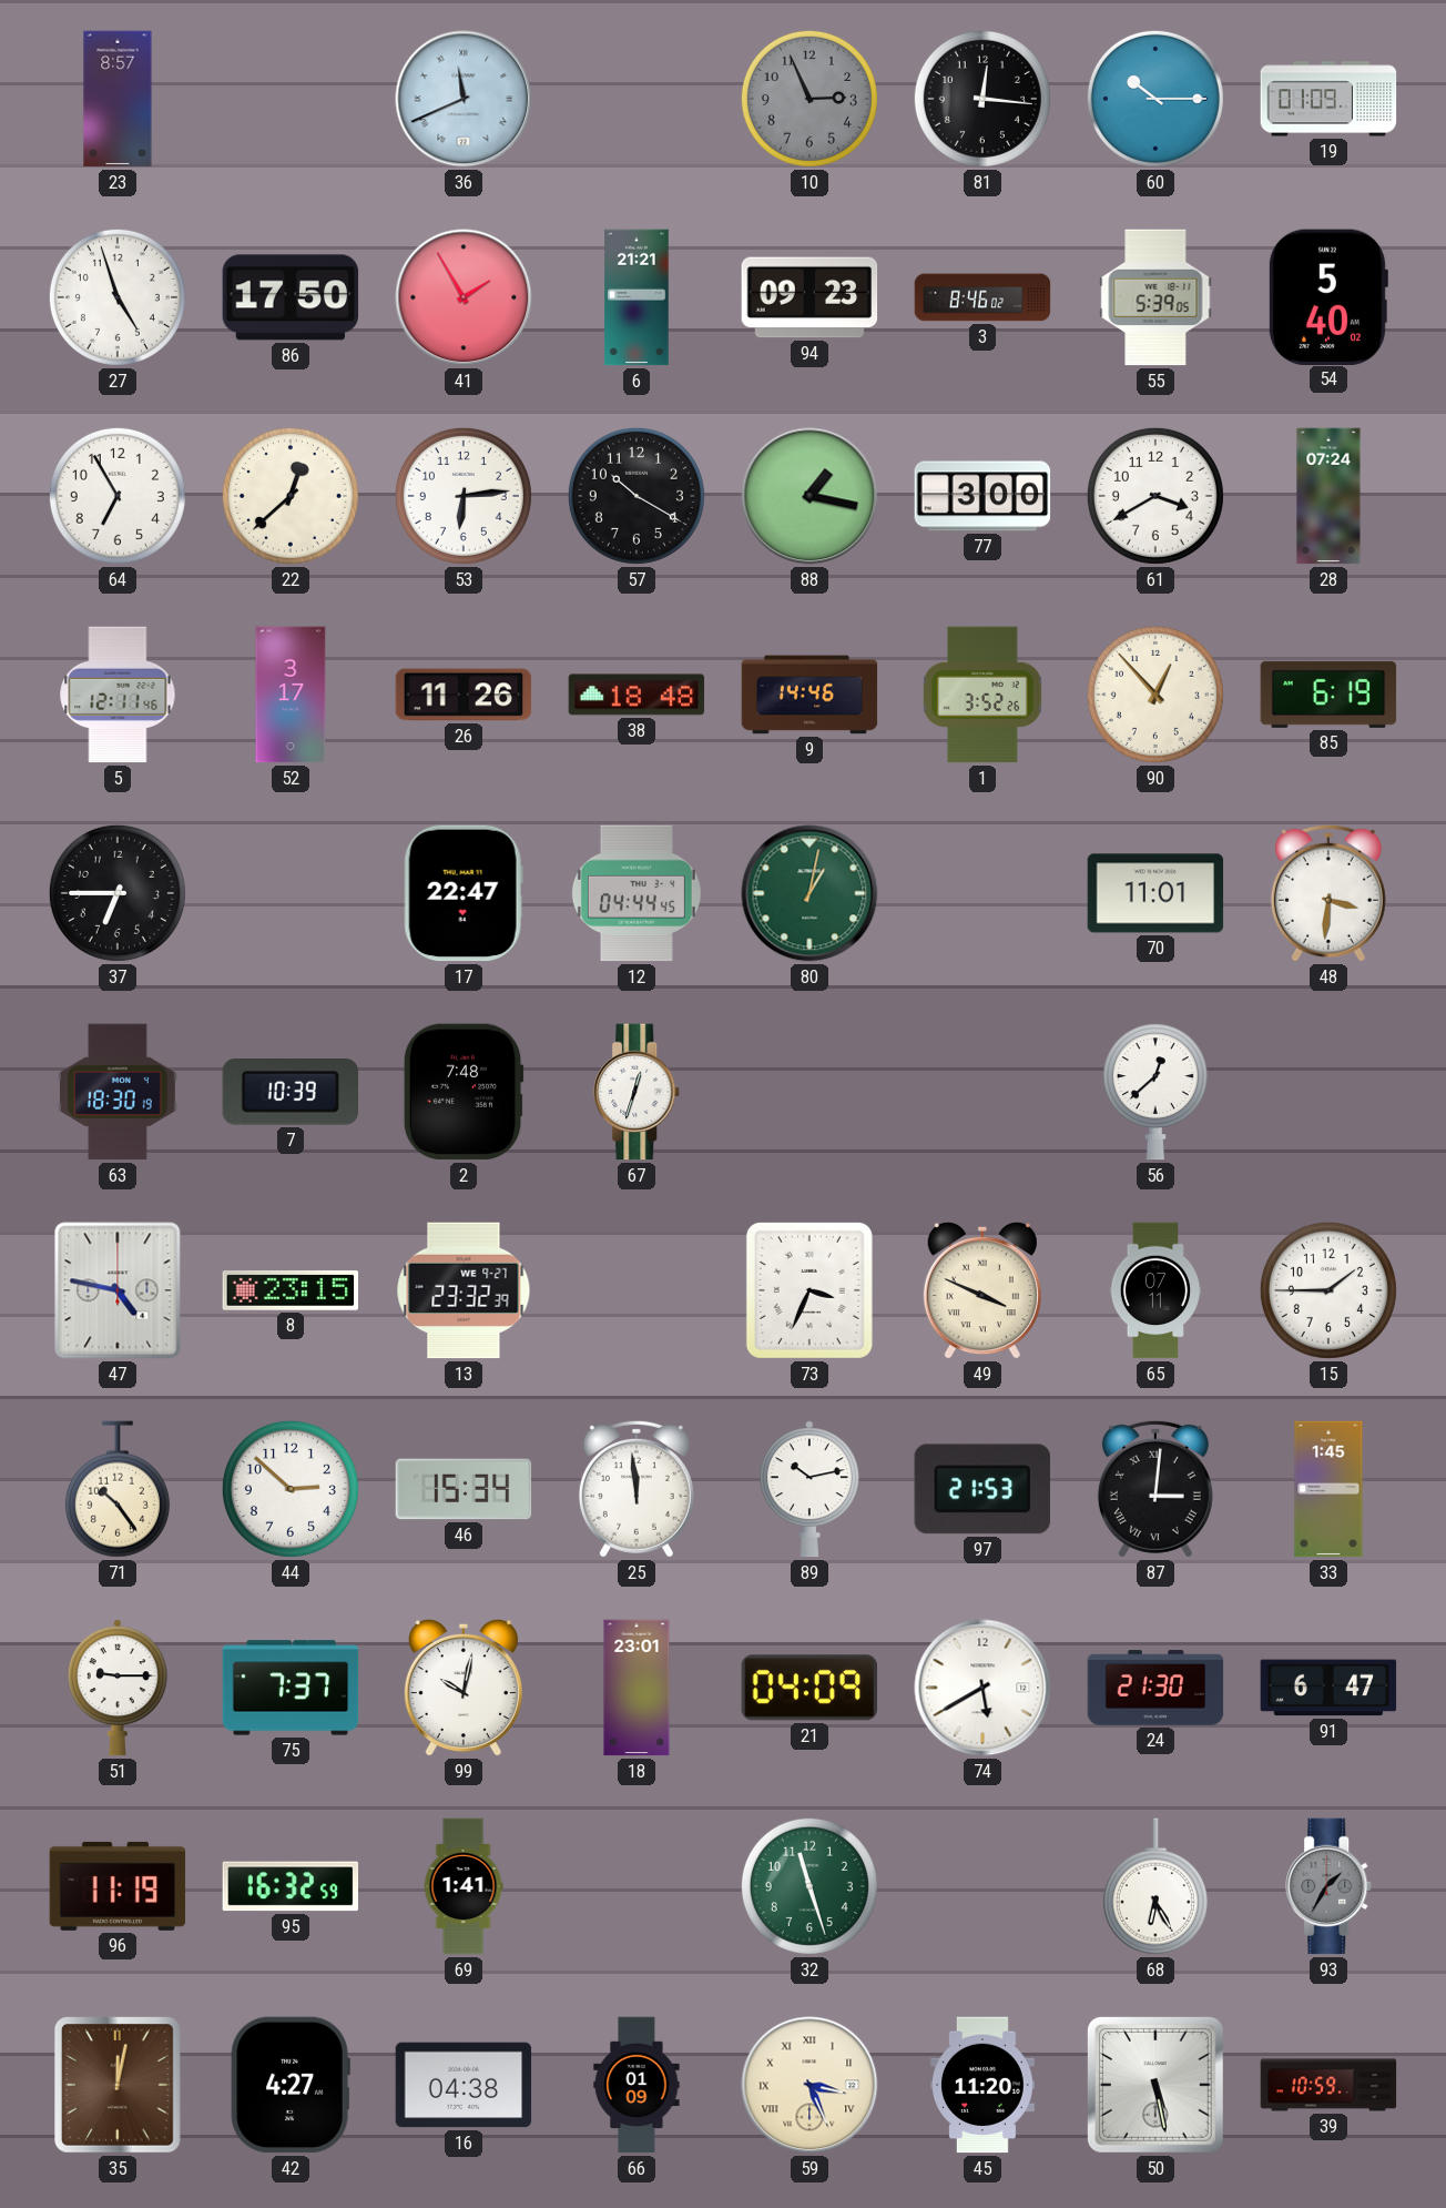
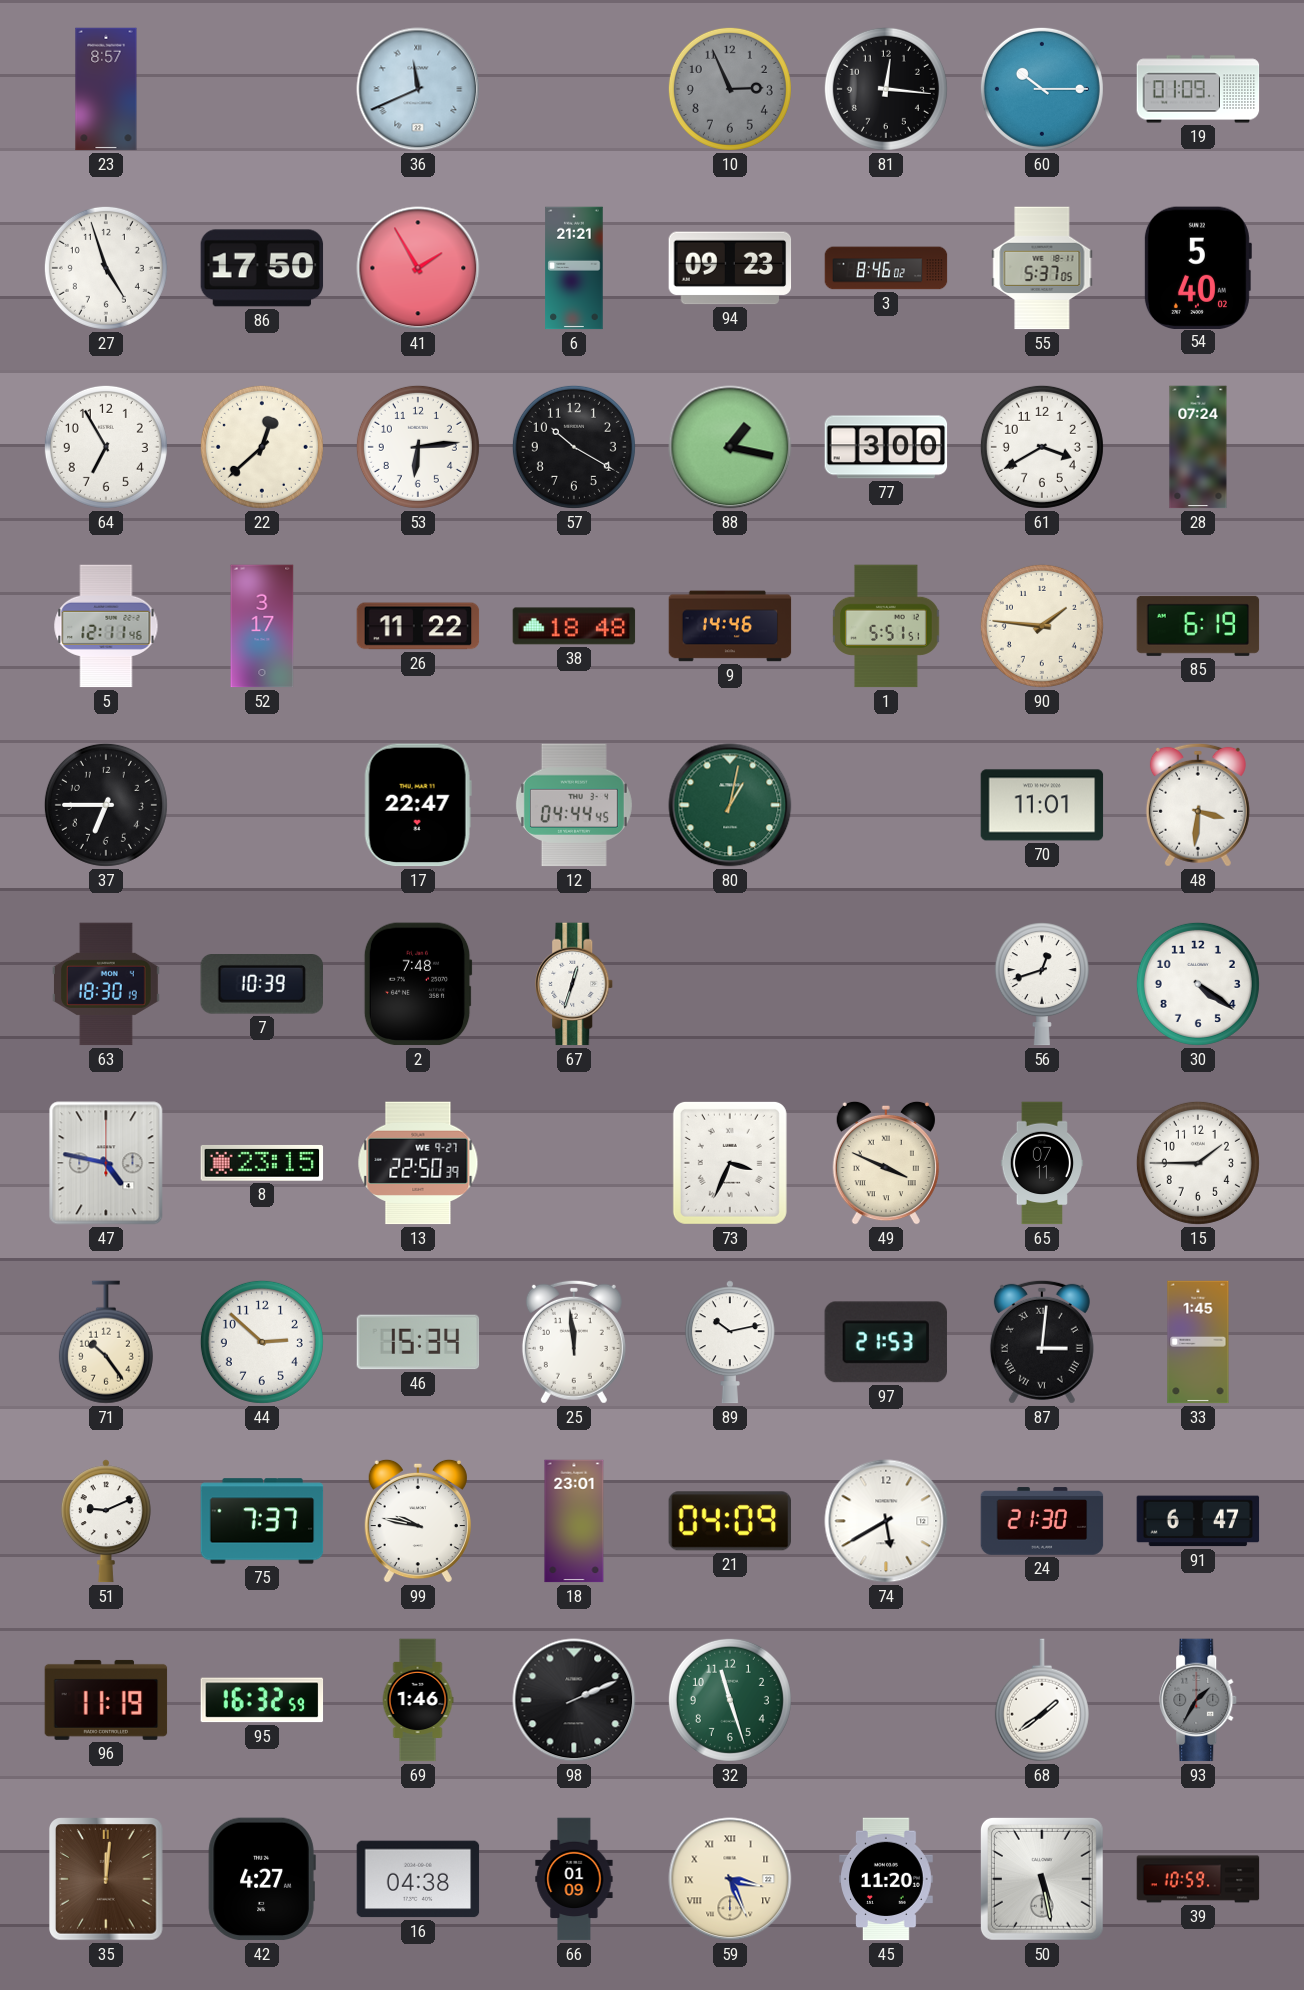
55: 5:39 -> 5:37
26: 11:26 -> 11:22
1: 3:52 -> 5:51
90: 12:53 -> 1:46
56: 12:38 -> 12:42
30: none -> 4:21
13: 23:32 -> 22:50
51: 9:15 -> 9:11
99: 10:02 -> 9:47
69: 1:41 -> 1:46
98: none -> 2:11
68: 6:25 -> 1:39
35: 12:02 -> 12:01
